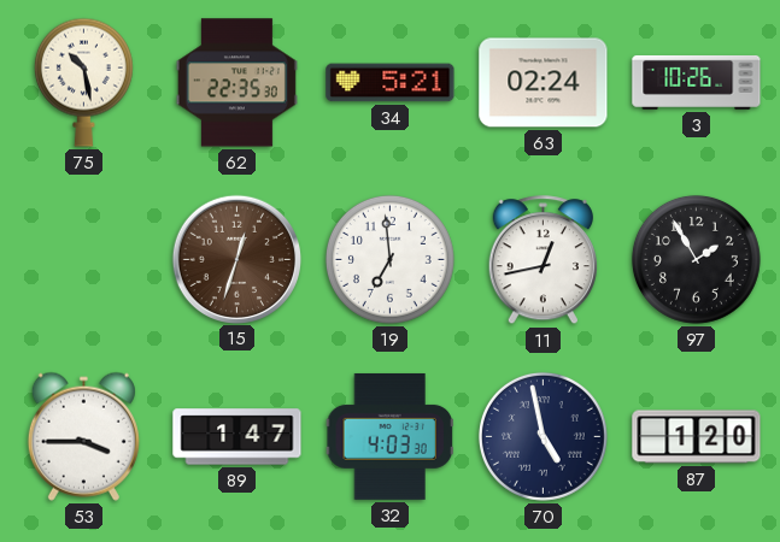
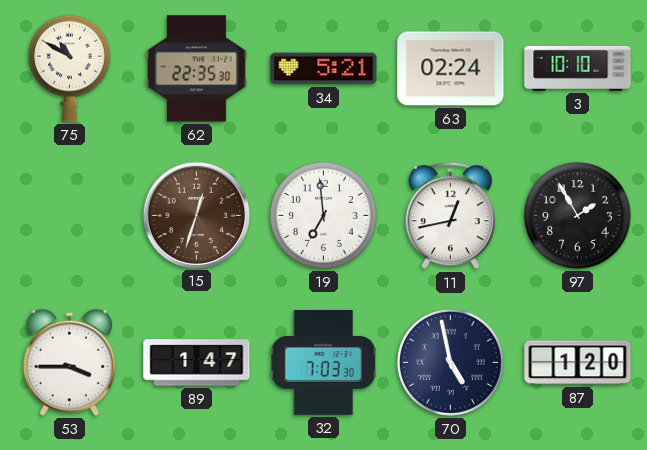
75: 10:28 -> 10:50
3: 10:26 -> 10:10
32: 4:03 -> 7:03
